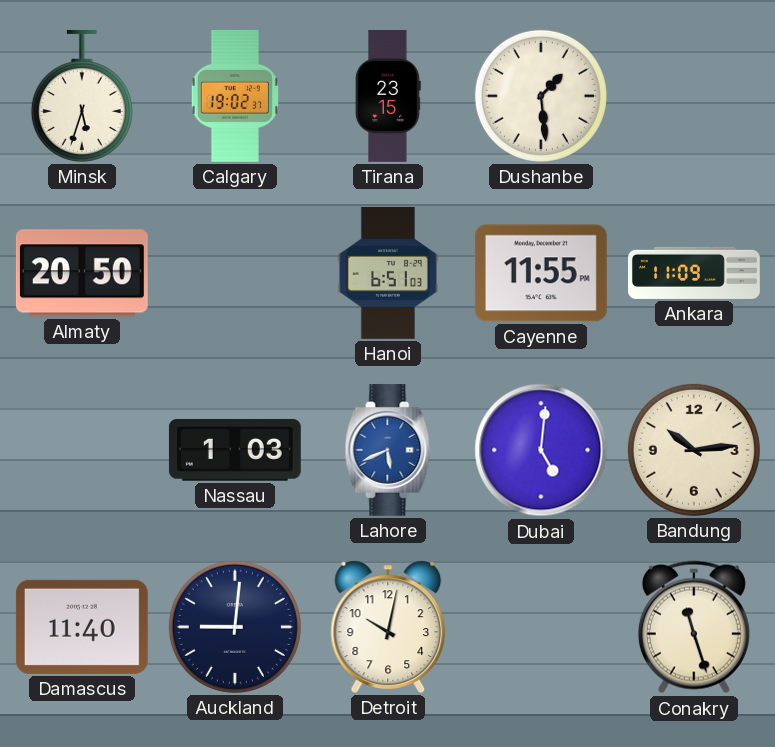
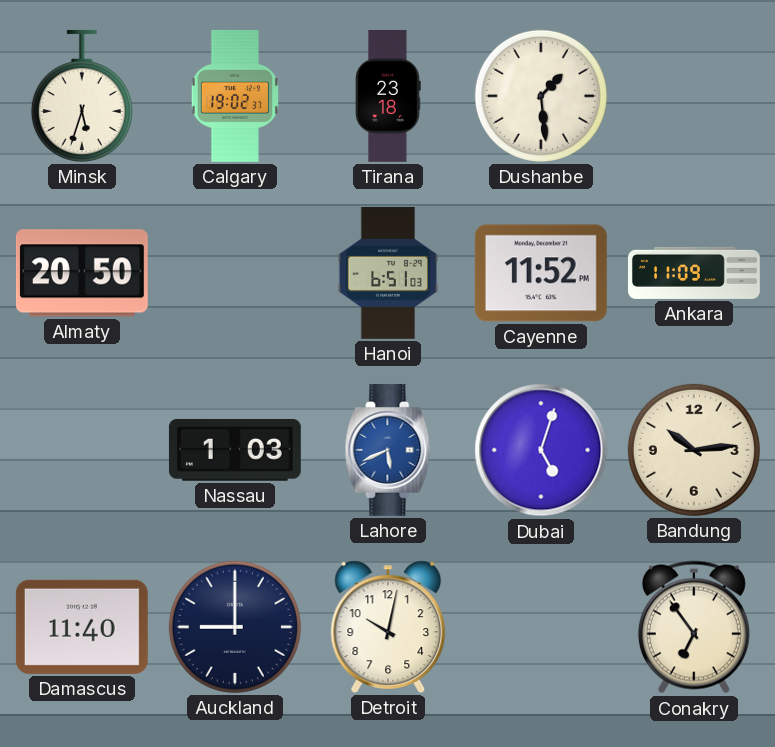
Tirana: 23:15 -> 23:18
Cayenne: 11:55 -> 11:52
Dubai: 5:01 -> 5:03
Auckland: 9:01 -> 9:00
Conakry: 11:27 -> 6:54
